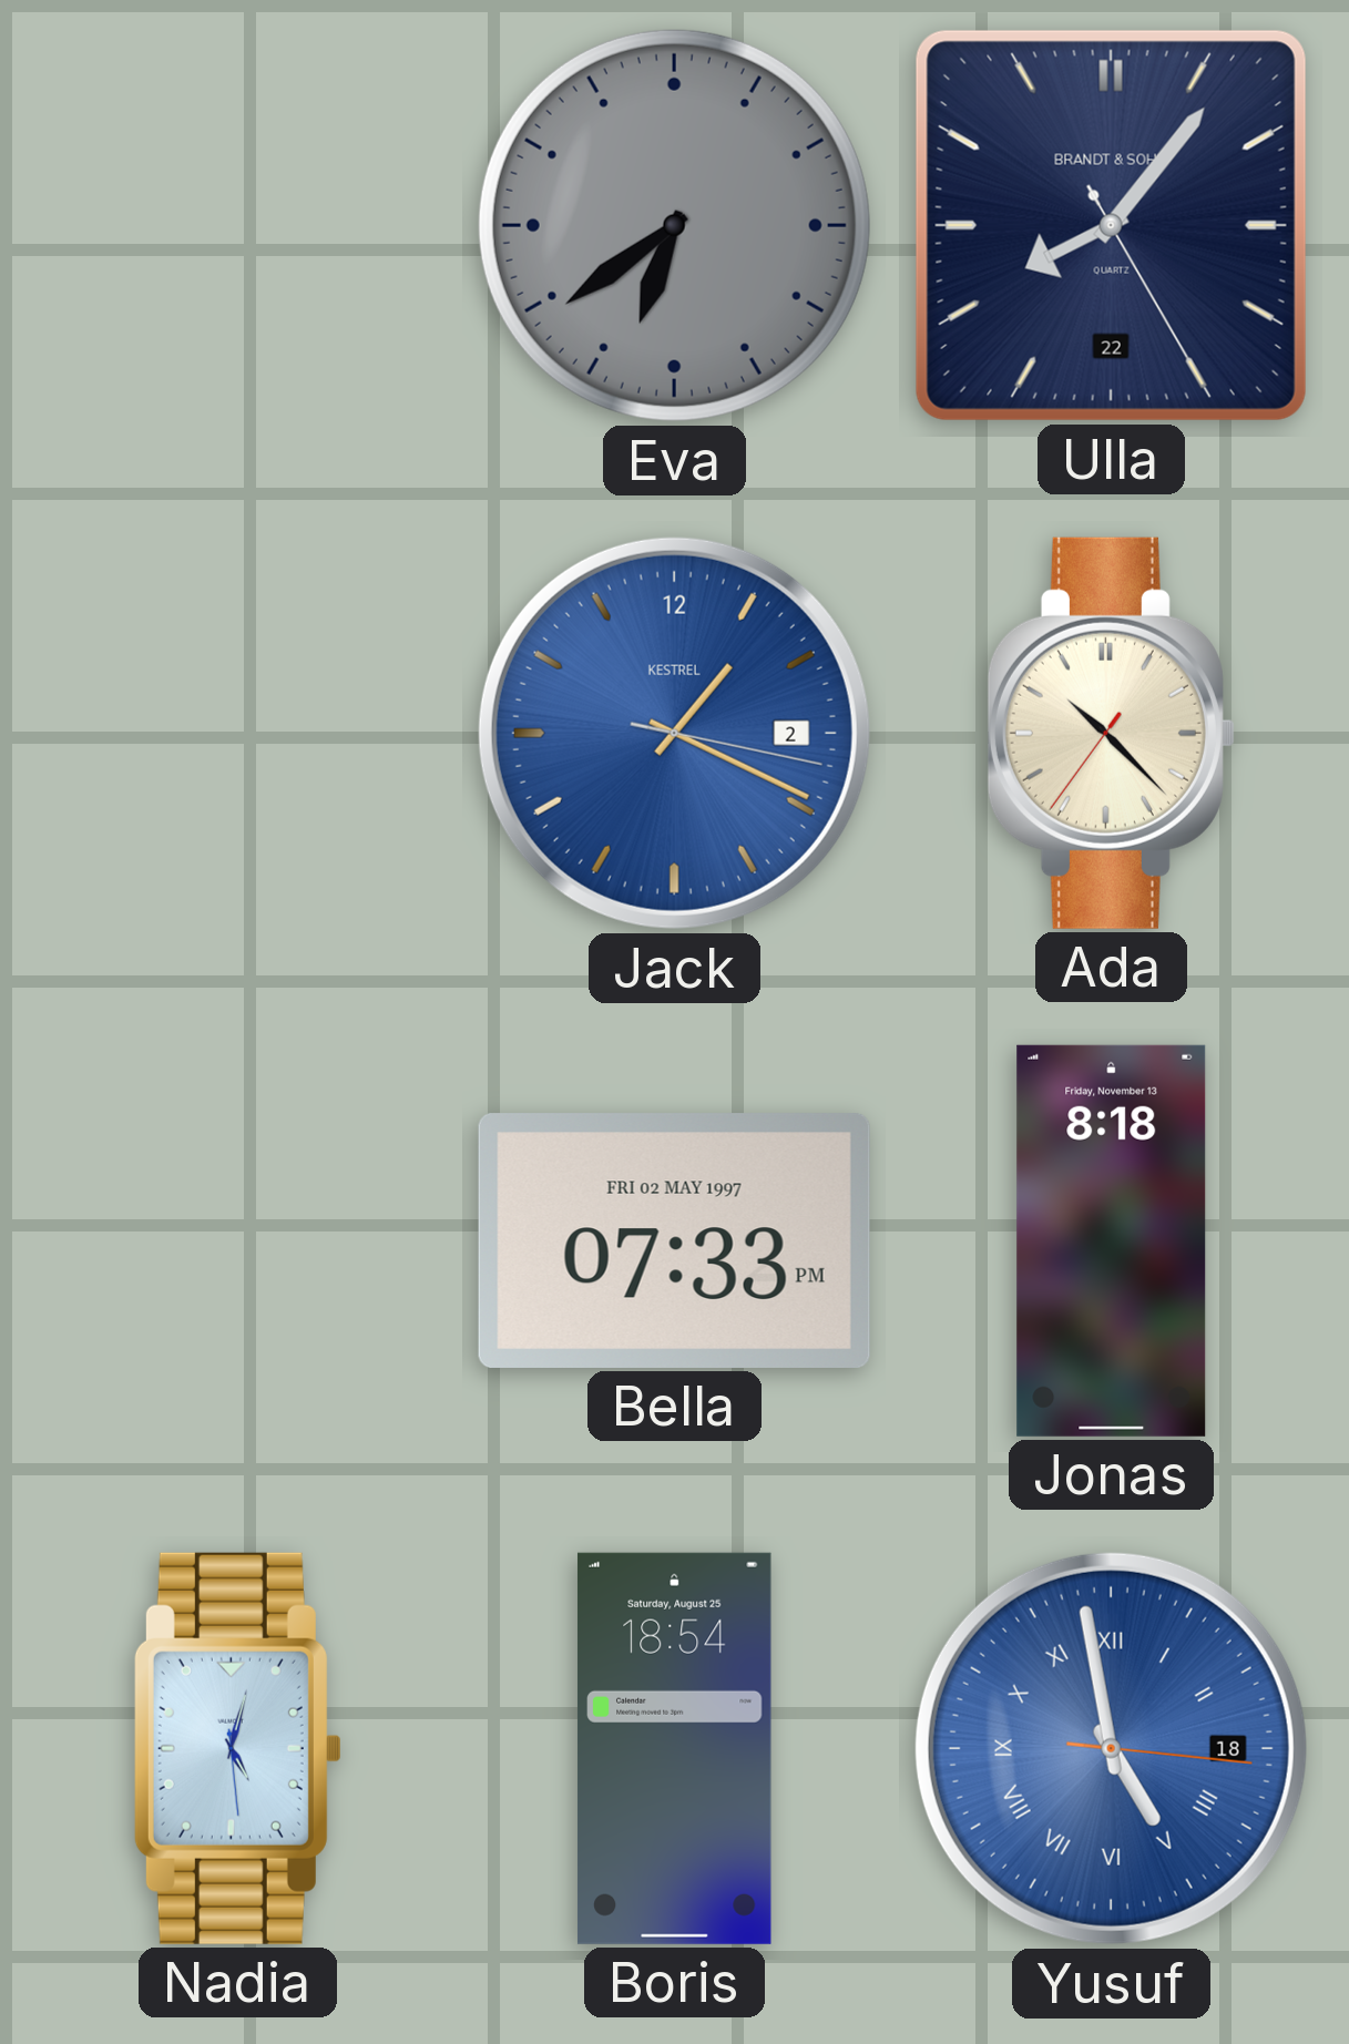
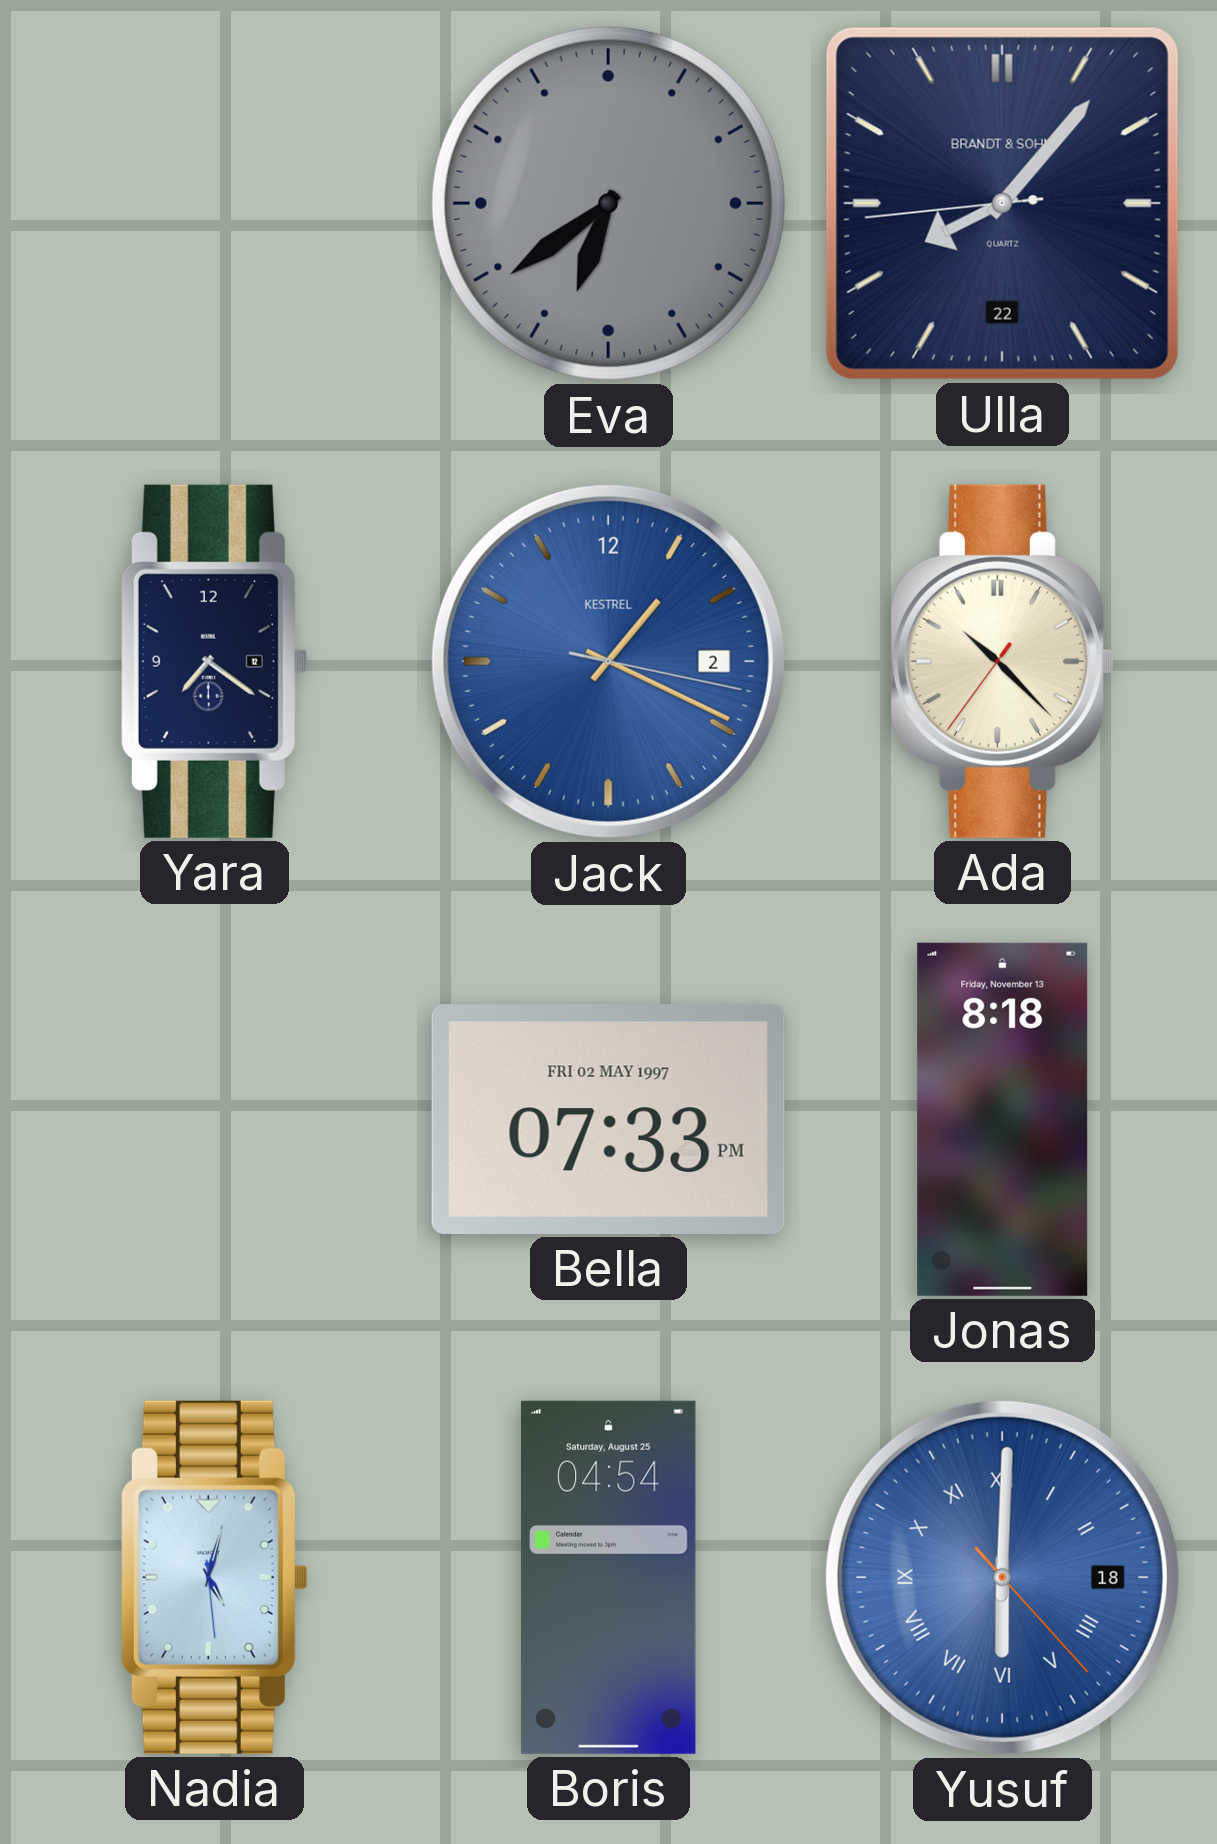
Ulla: 8:06:25 -> 8:06:44
Yara: none -> 7:21
Boris: 18:54 -> 04:54
Yusuf: 4:58 -> 6:00
